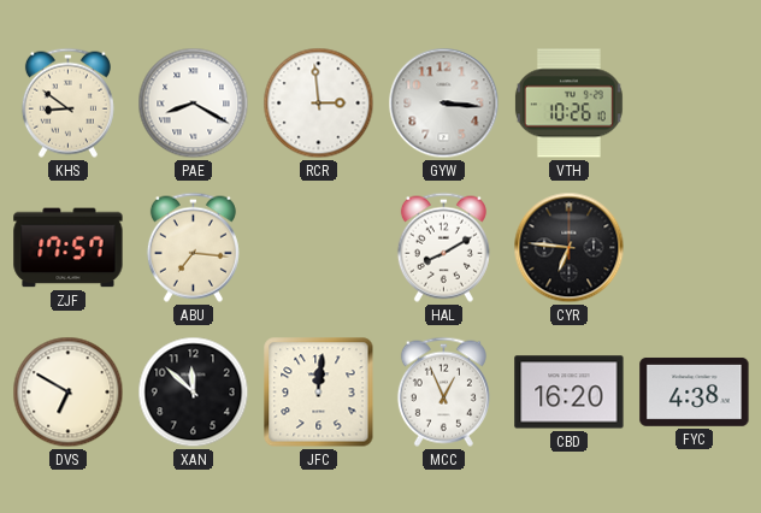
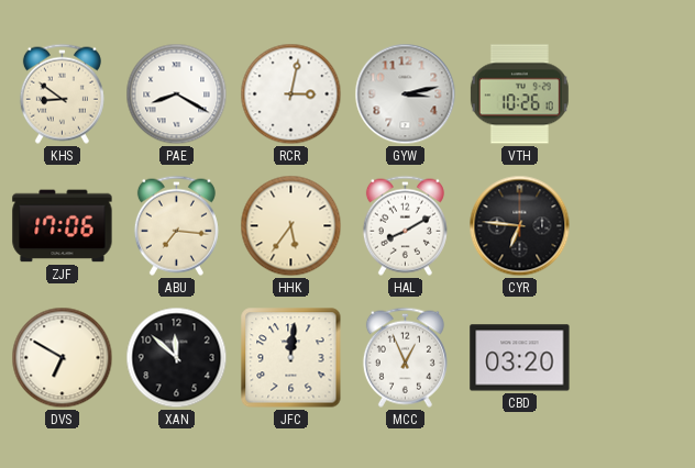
RCR: 2:59 -> 3:02
GYW: 3:16 -> 3:13
ZJF: 17:57 -> 17:06
HHK: none -> 5:36
CBD: 16:20 -> 03:20
FYC: 4:38 -> none
